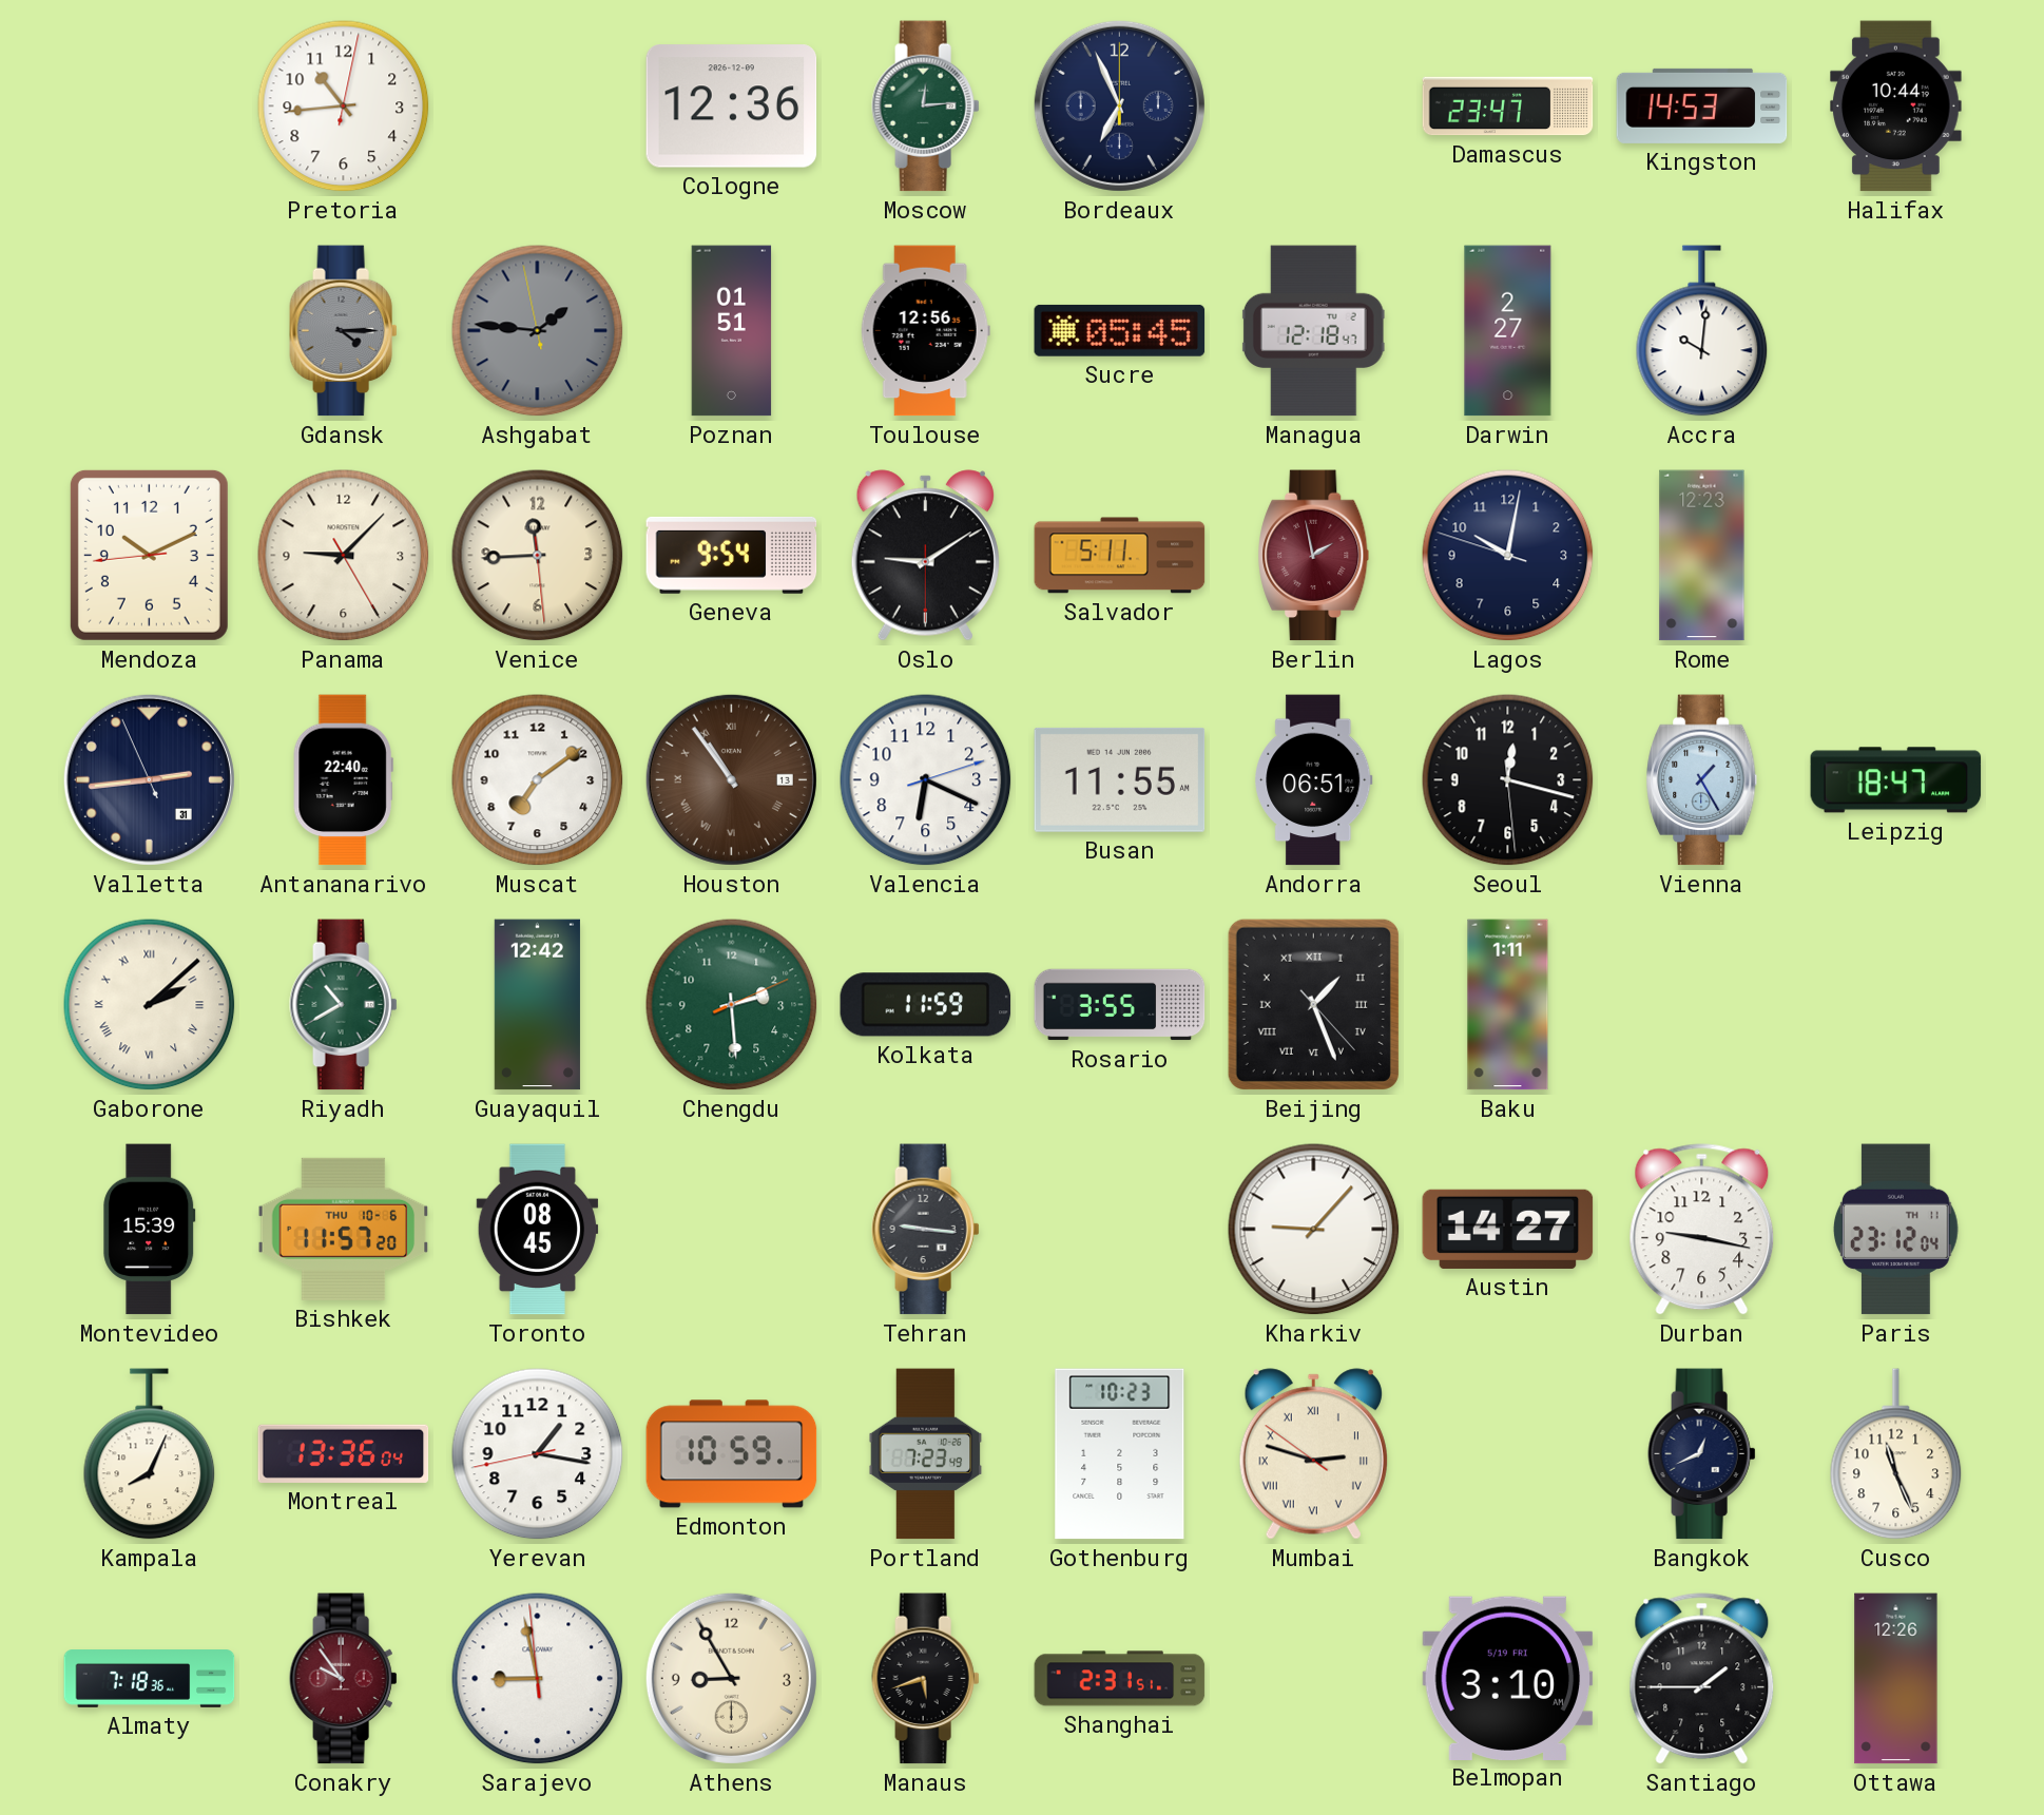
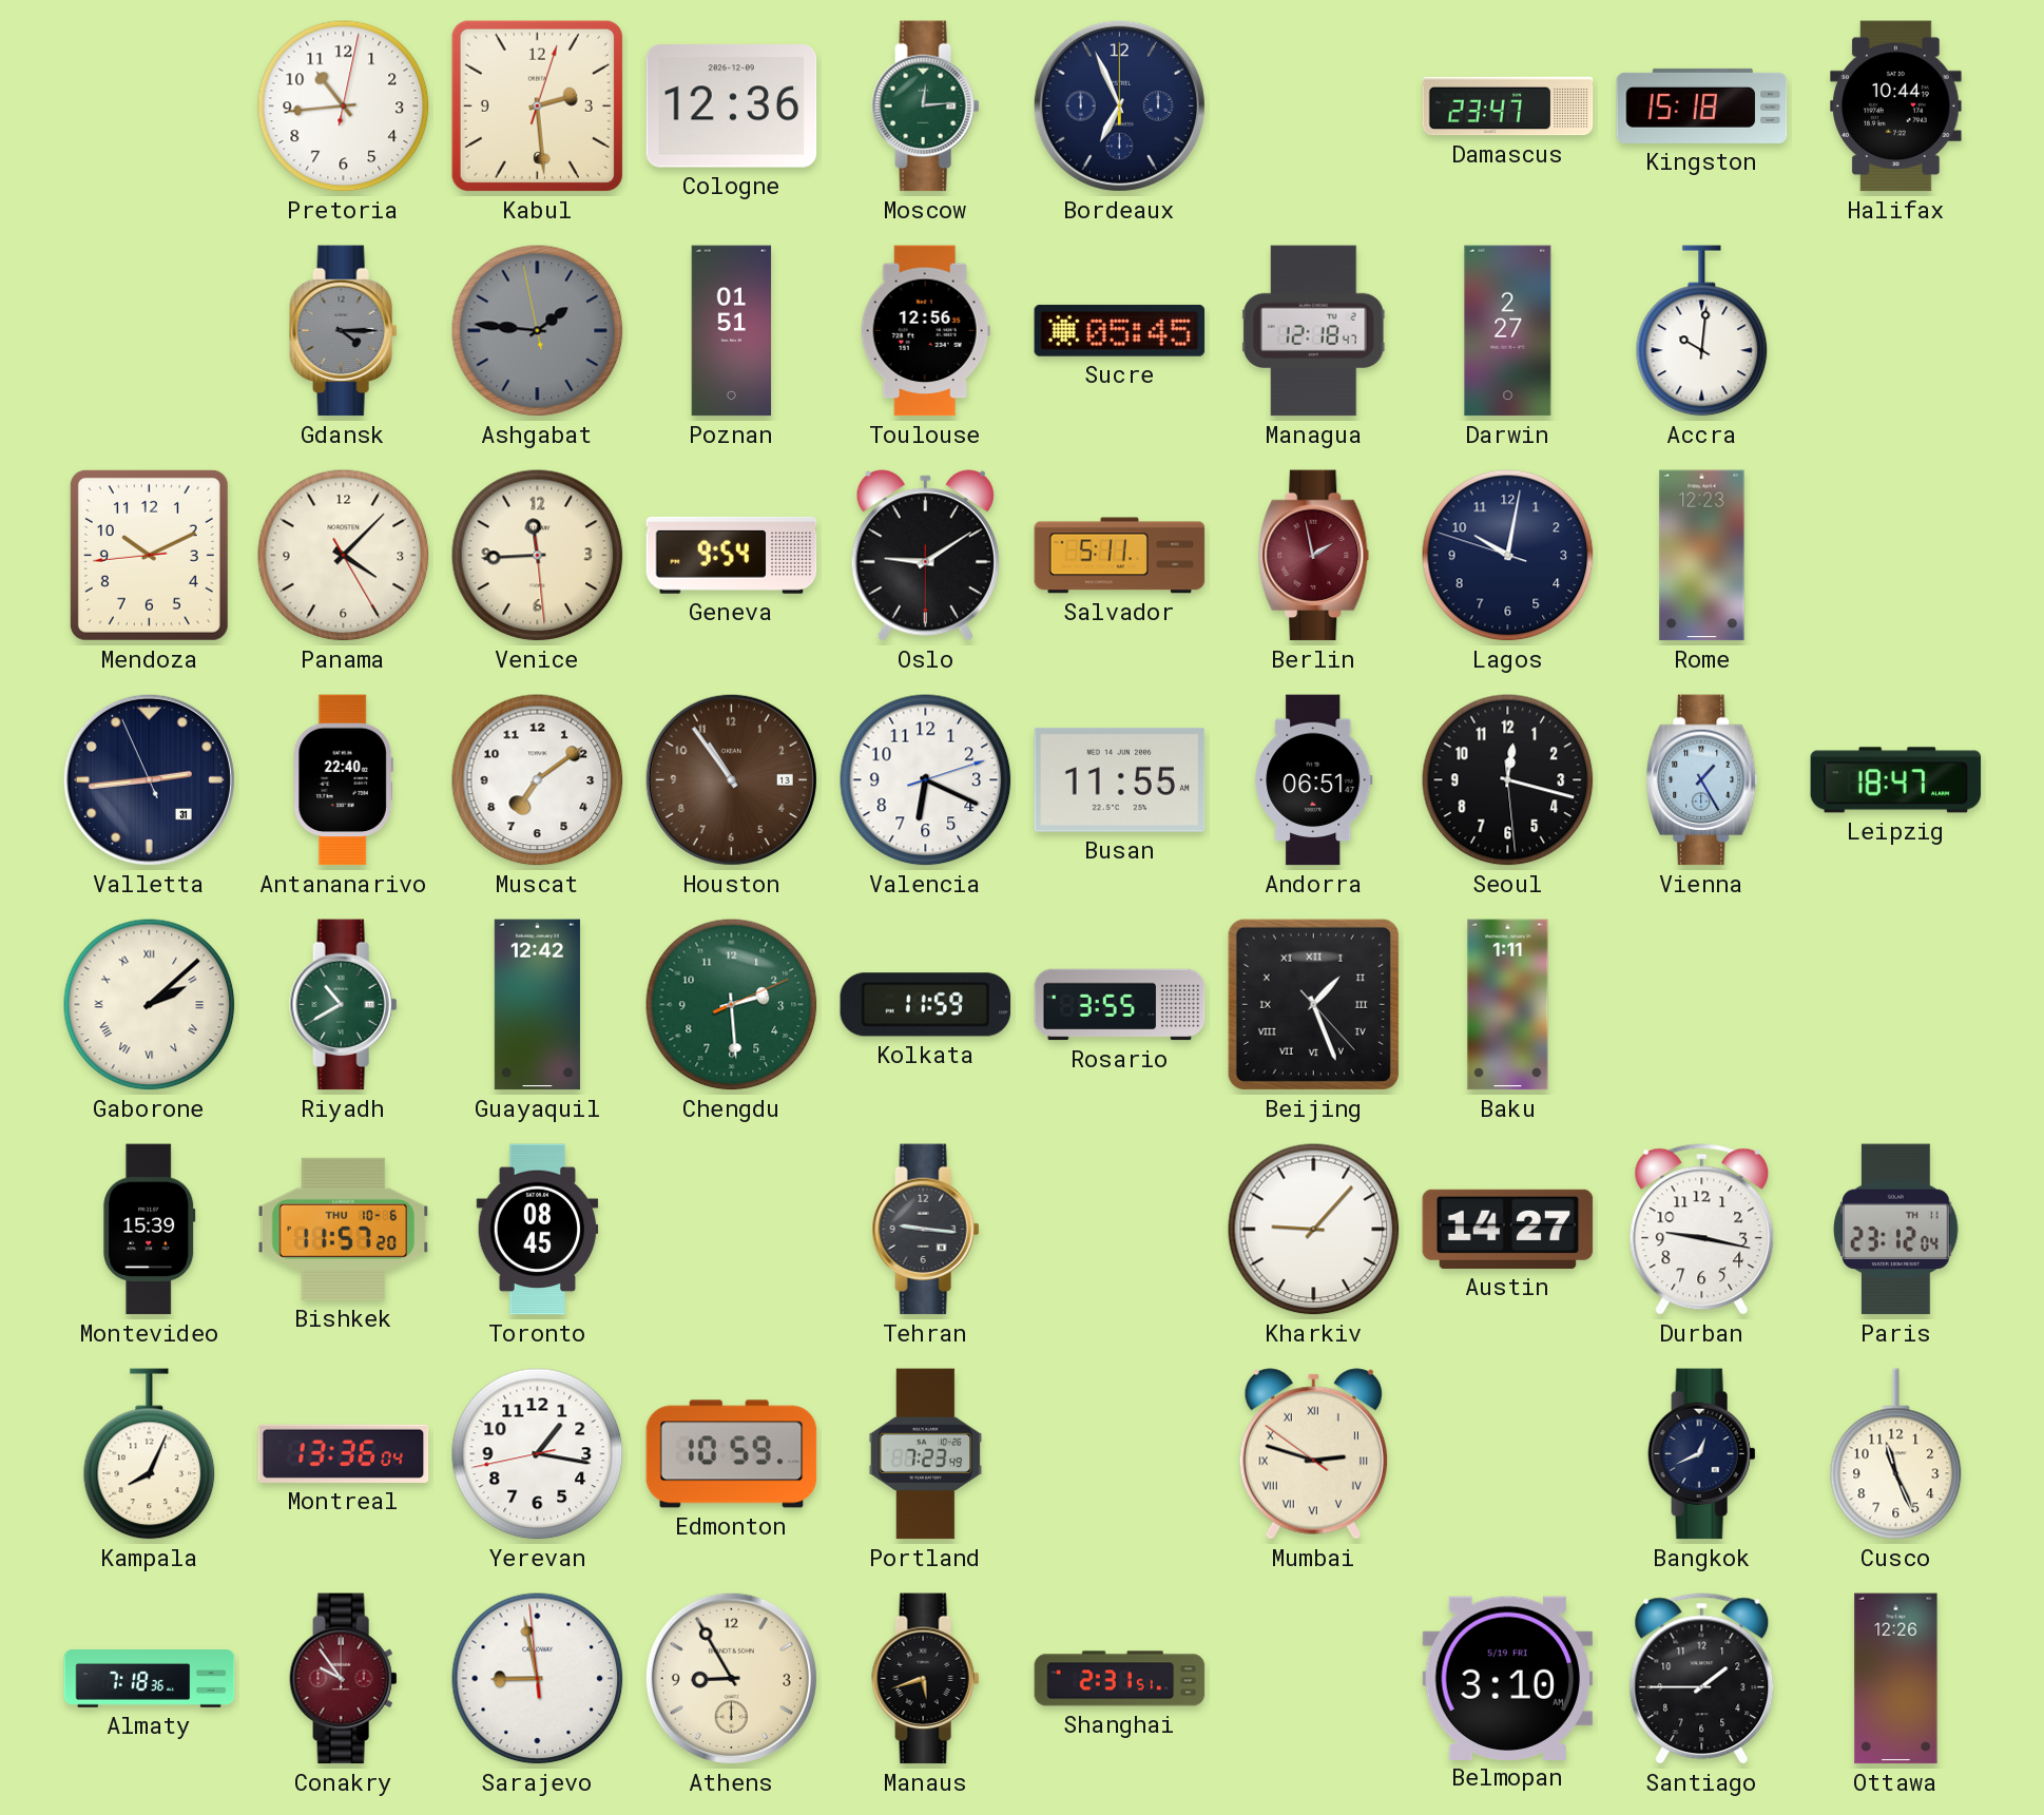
Kabul: none -> 2:29
Kingston: 14:53 -> 15:18
Panama: 9:07 -> 4:07
Houston numerals: Roman -> Arabic
Gothenburg: 10:23 -> none
